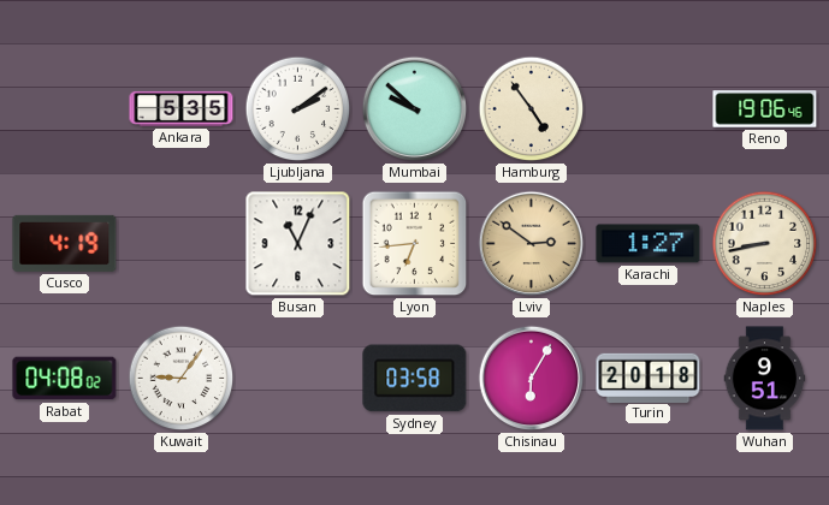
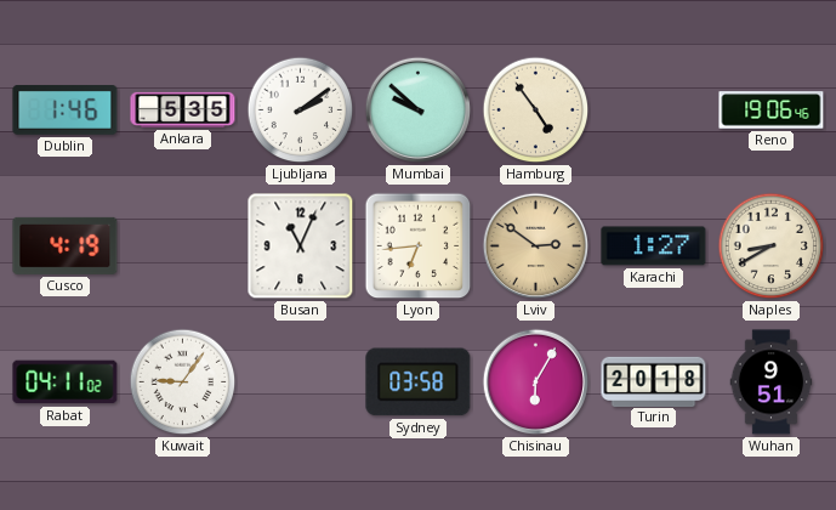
Dublin: none -> 1:46
Naples: 8:43 -> 8:40
Rabat: 04:08 -> 04:11
